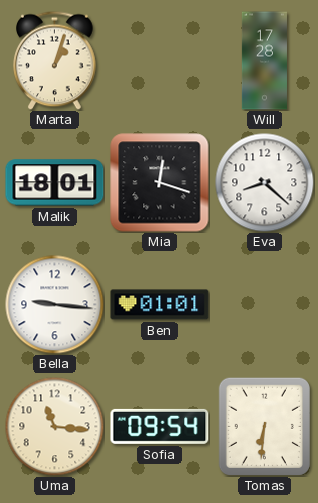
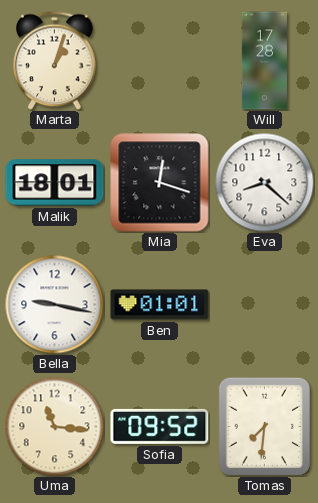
Bella: 9:16 -> 9:17
Sofia: 09:54 -> 09:52
Tomas: 6:31 -> 7:31
